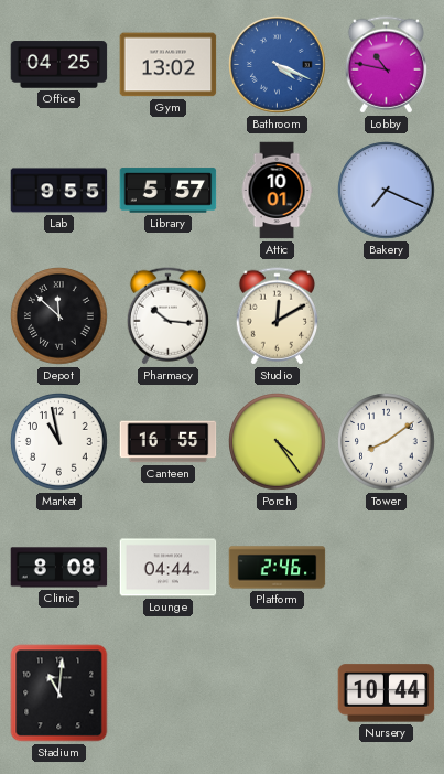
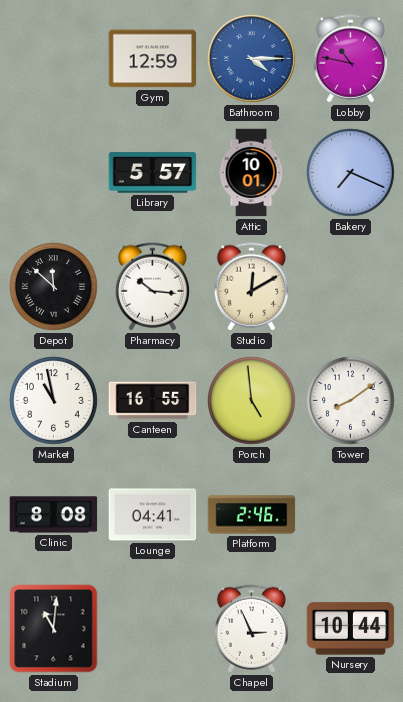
Office: 04:25 -> none
Gym: 13:02 -> 12:59
Bathroom: 4:19 -> 4:15
Lab: 9:55 -> none
Porch: 4:24 -> 4:59
Lounge: 04:44 -> 04:41
Chapel: none -> 2:56
